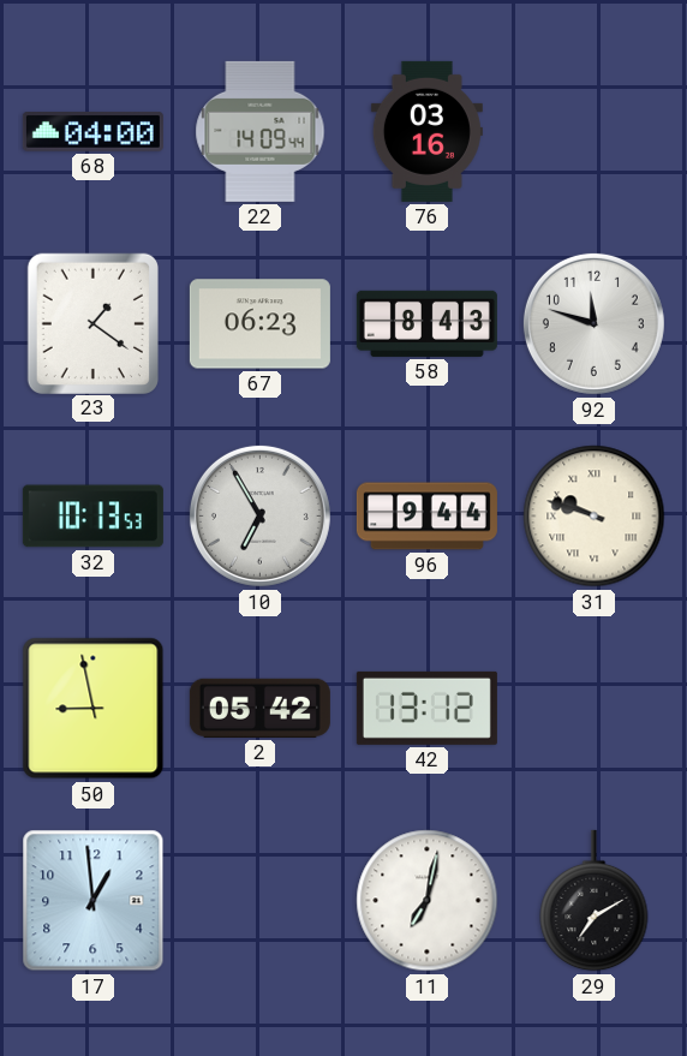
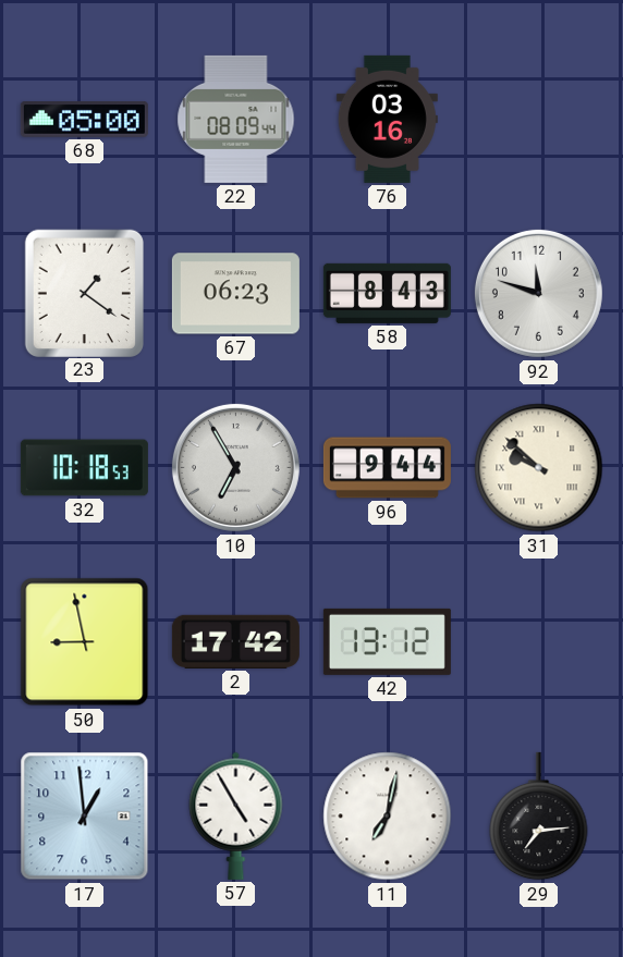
68: 04:00 -> 05:00
22: 14:09 -> 08:09
32: 10:13 -> 10:18
31: 9:48 -> 9:52
2: 05:42 -> 17:42
57: none -> 4:55
29: 7:10 -> 7:14
